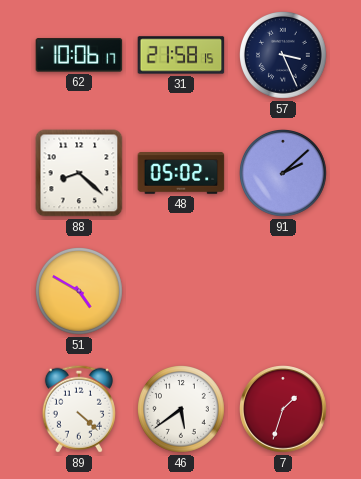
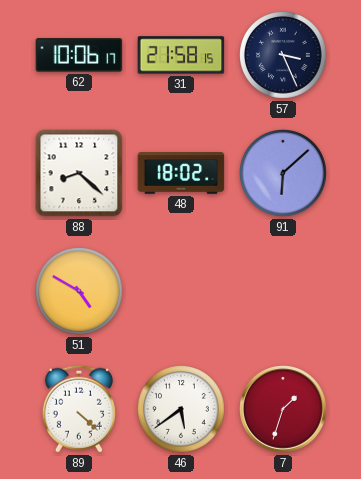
48: 05:02 -> 18:02
91: 2:08 -> 6:08
